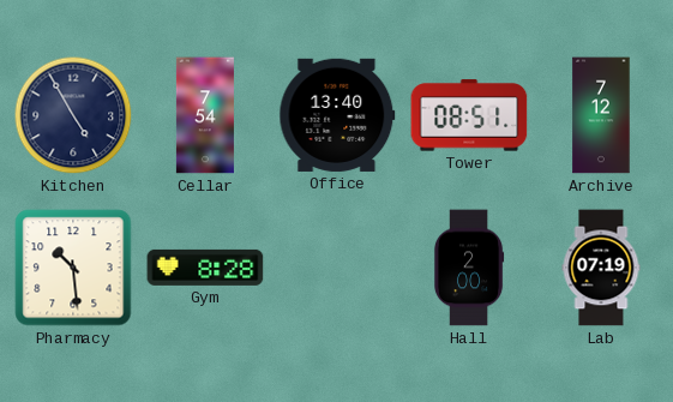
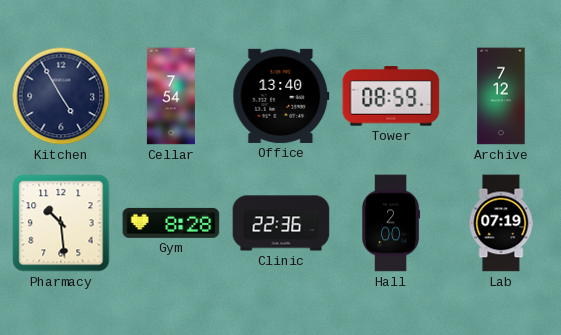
Tower: 08:51 -> 08:59
Clinic: none -> 22:36
